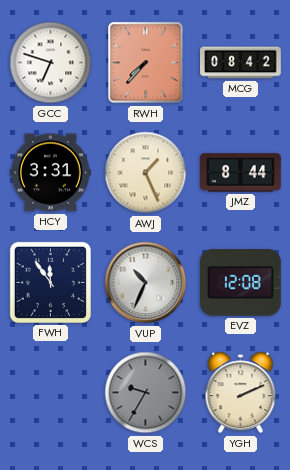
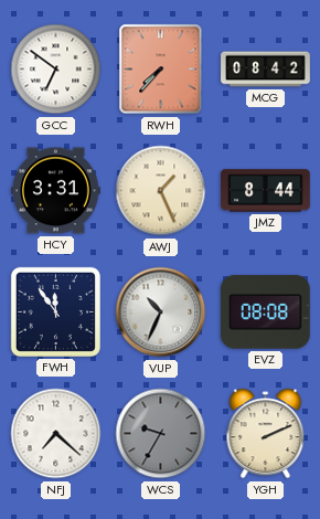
GCC: 6:48 -> 6:51
EVZ: 12:08 -> 08:08
NFJ: none -> 7:22
